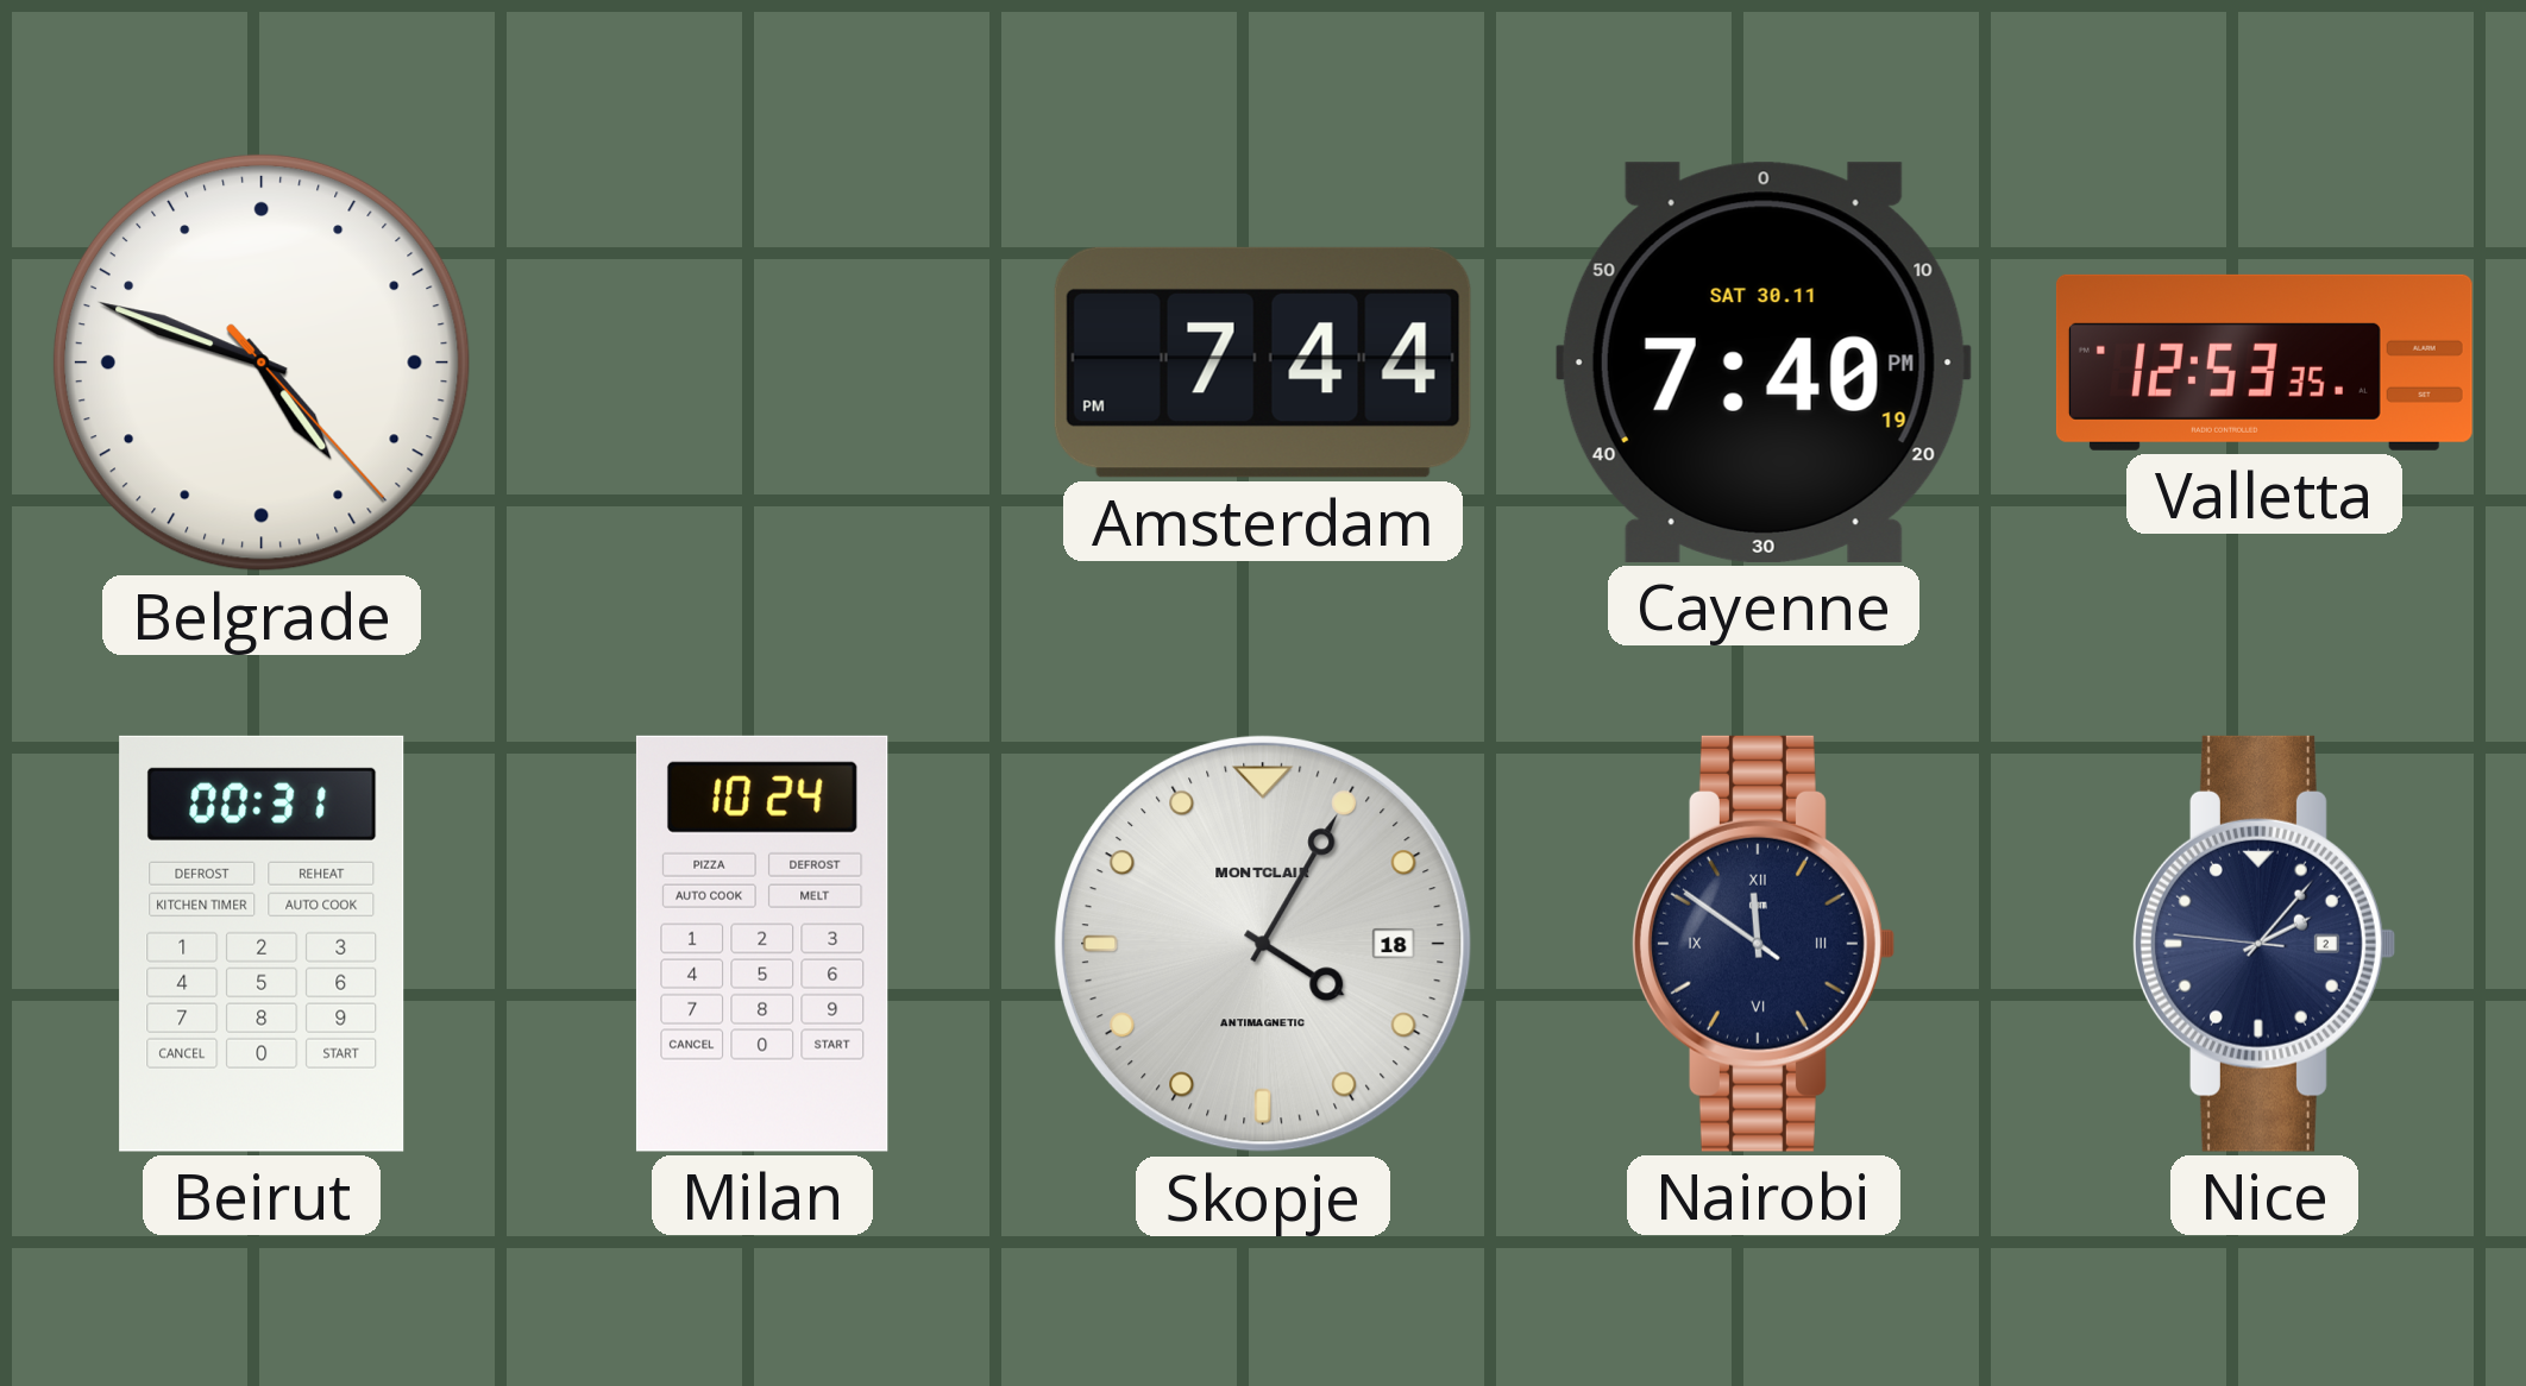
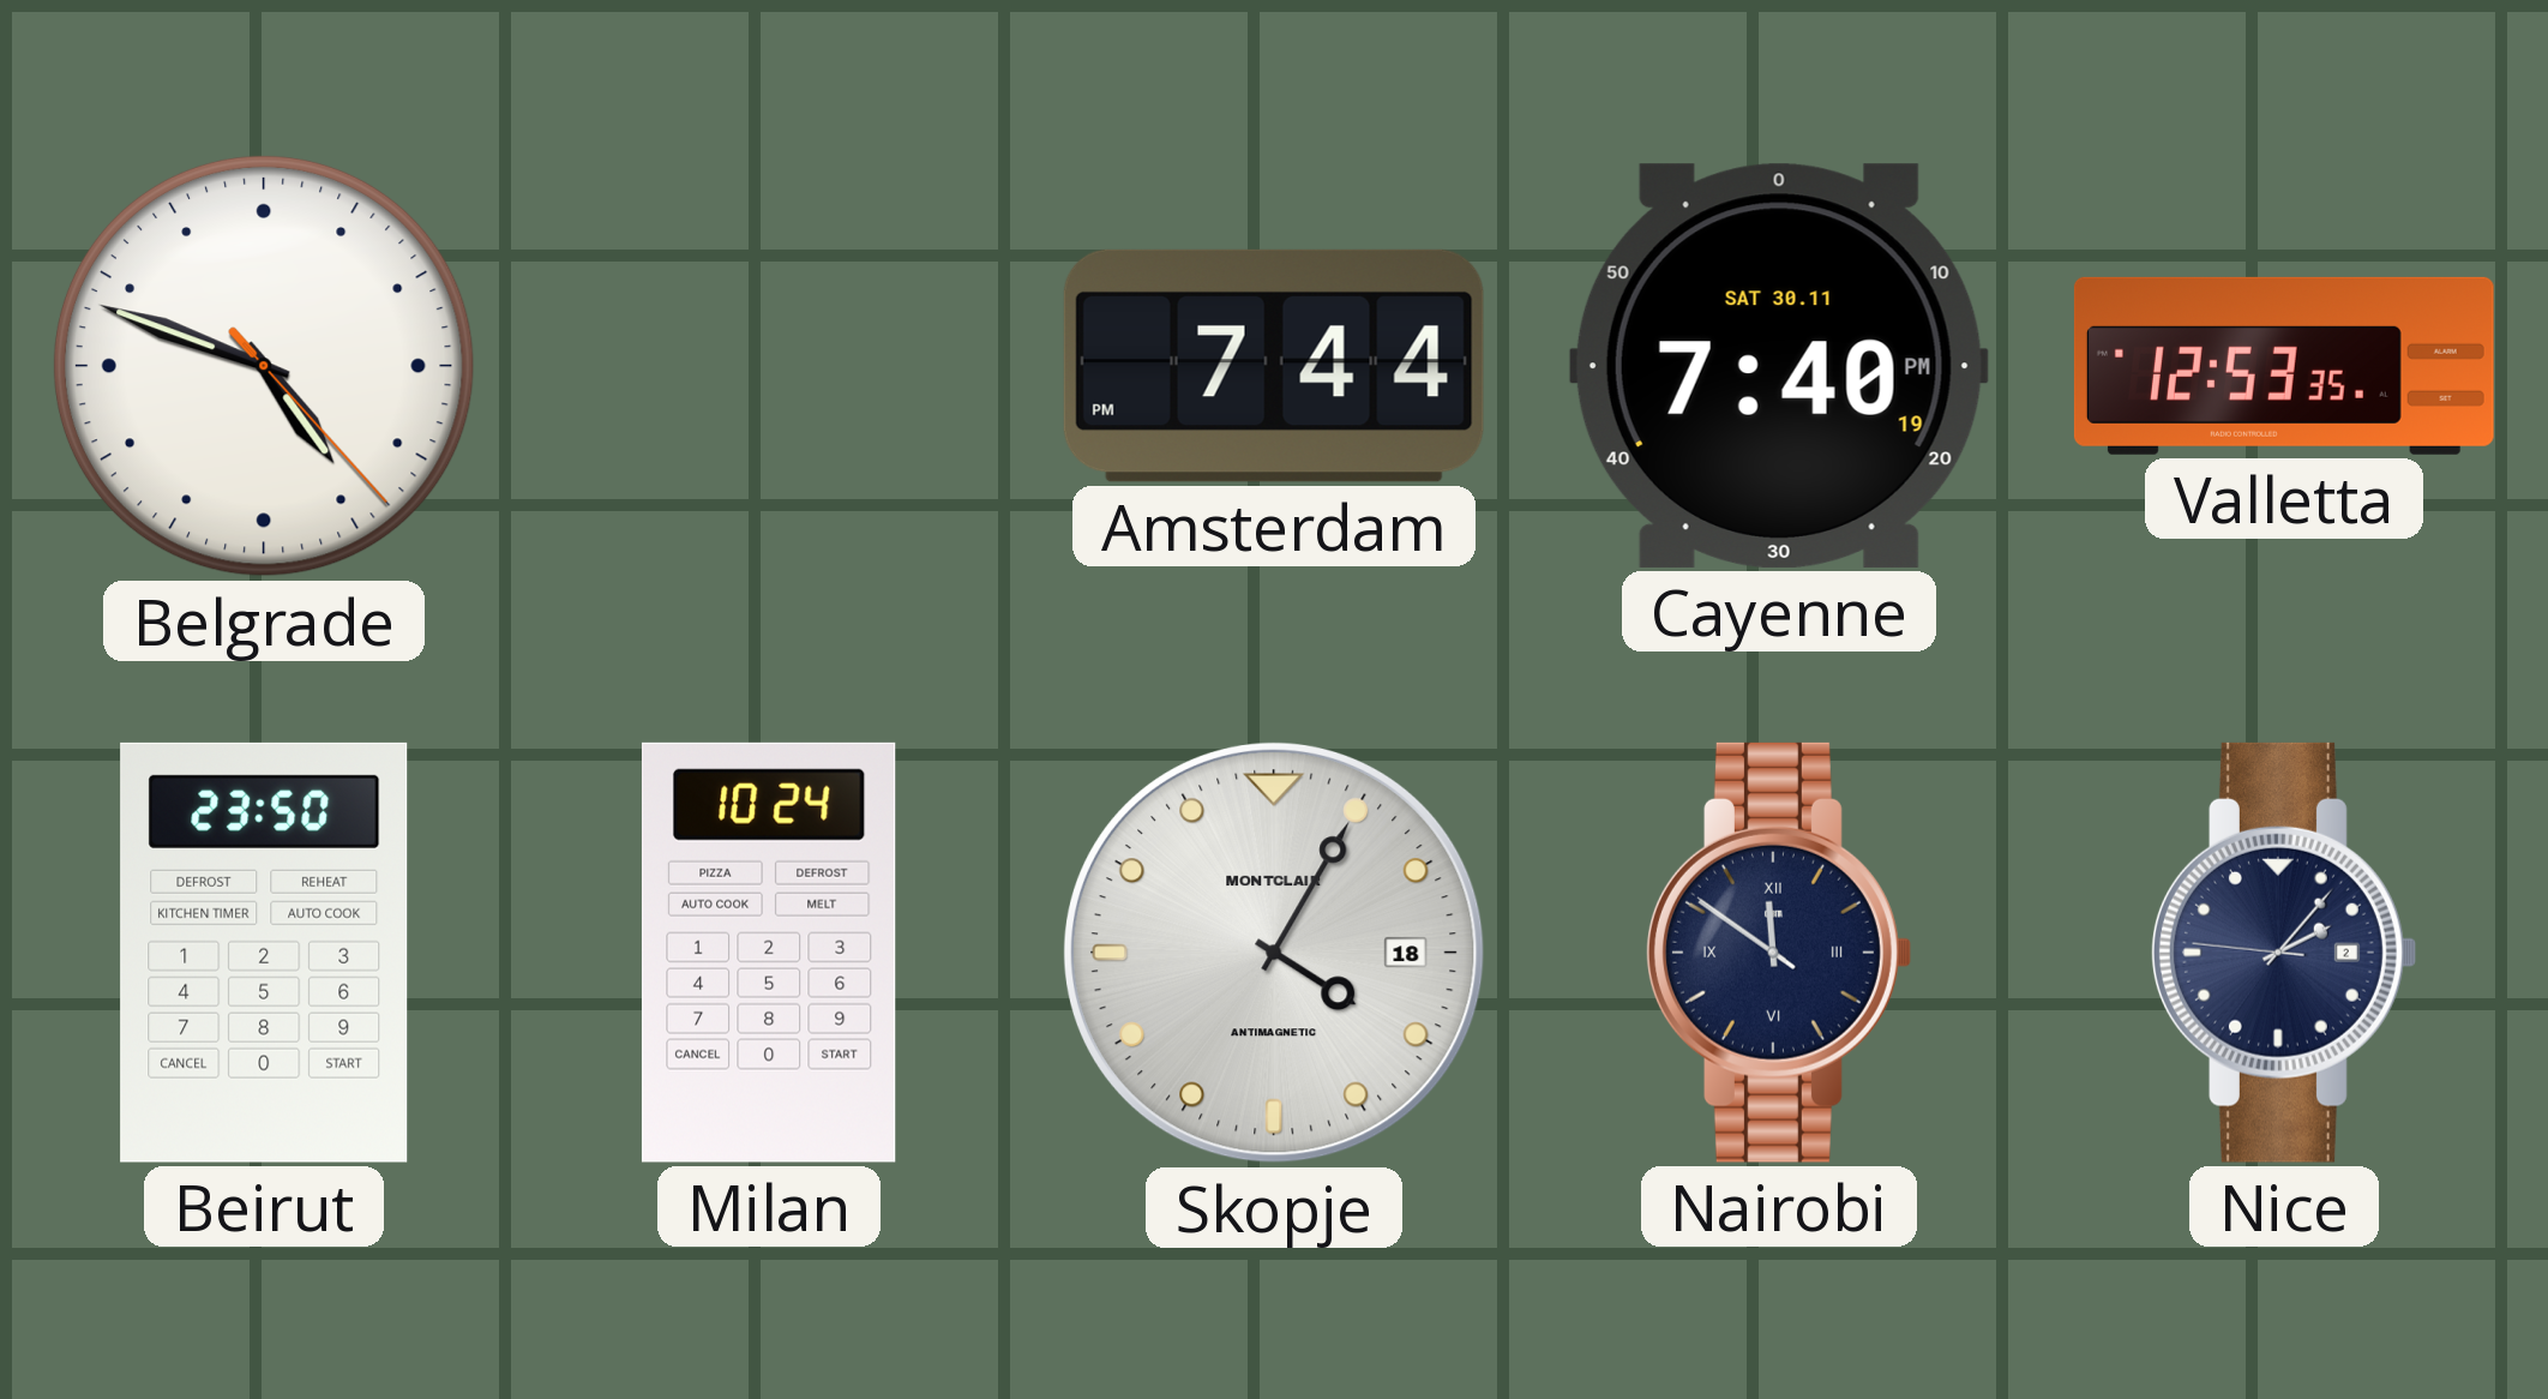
Beirut: 00:31 -> 23:50
